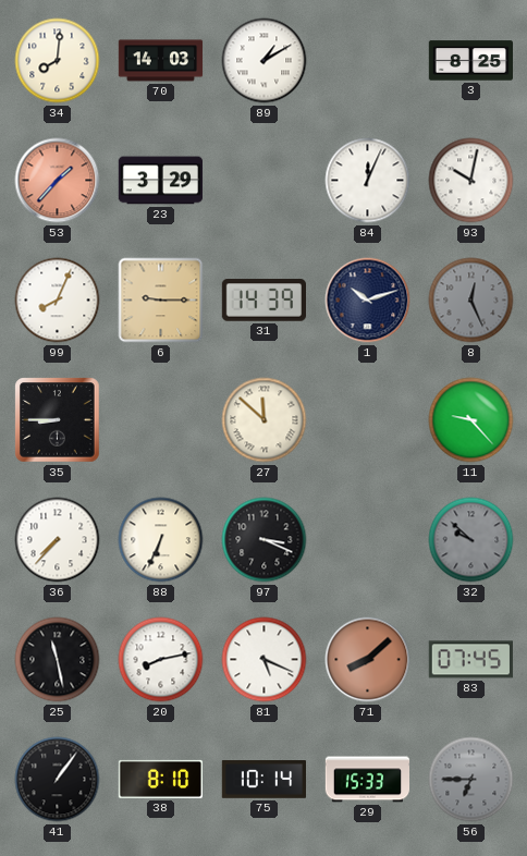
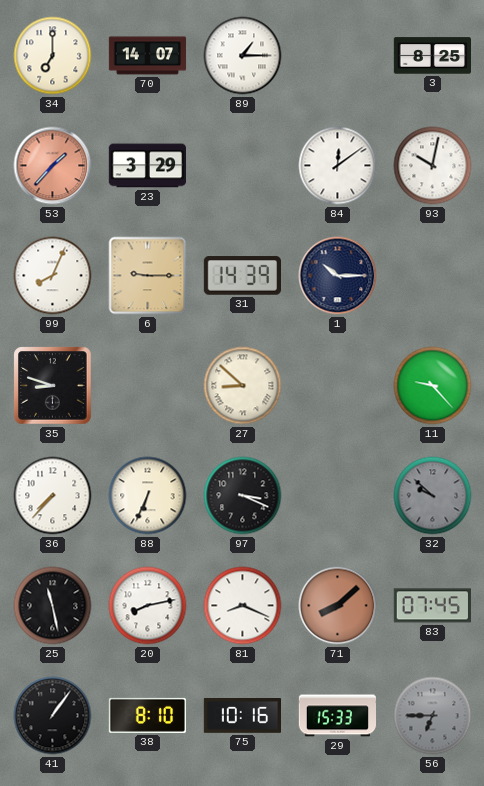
34: 8:01 -> 7:00
70: 14:03 -> 14:07
89: 1:10 -> 1:15
84: 12:04 -> 12:09
1: 10:12 -> 10:15
8: 12:26 -> none
35: 8:45 -> 8:48
27: 11:52 -> 8:52
81: 5:19 -> 8:19
75: 10:14 -> 10:16
